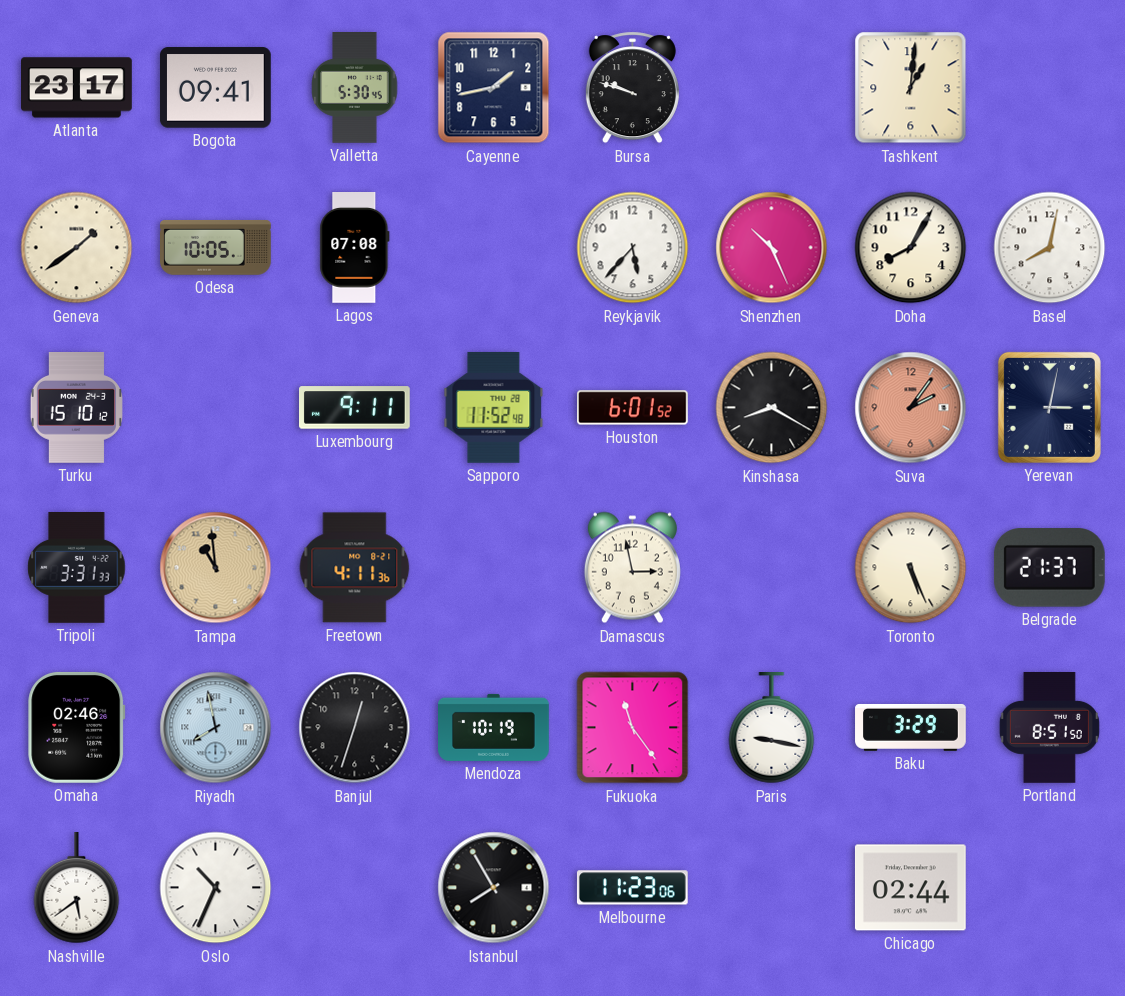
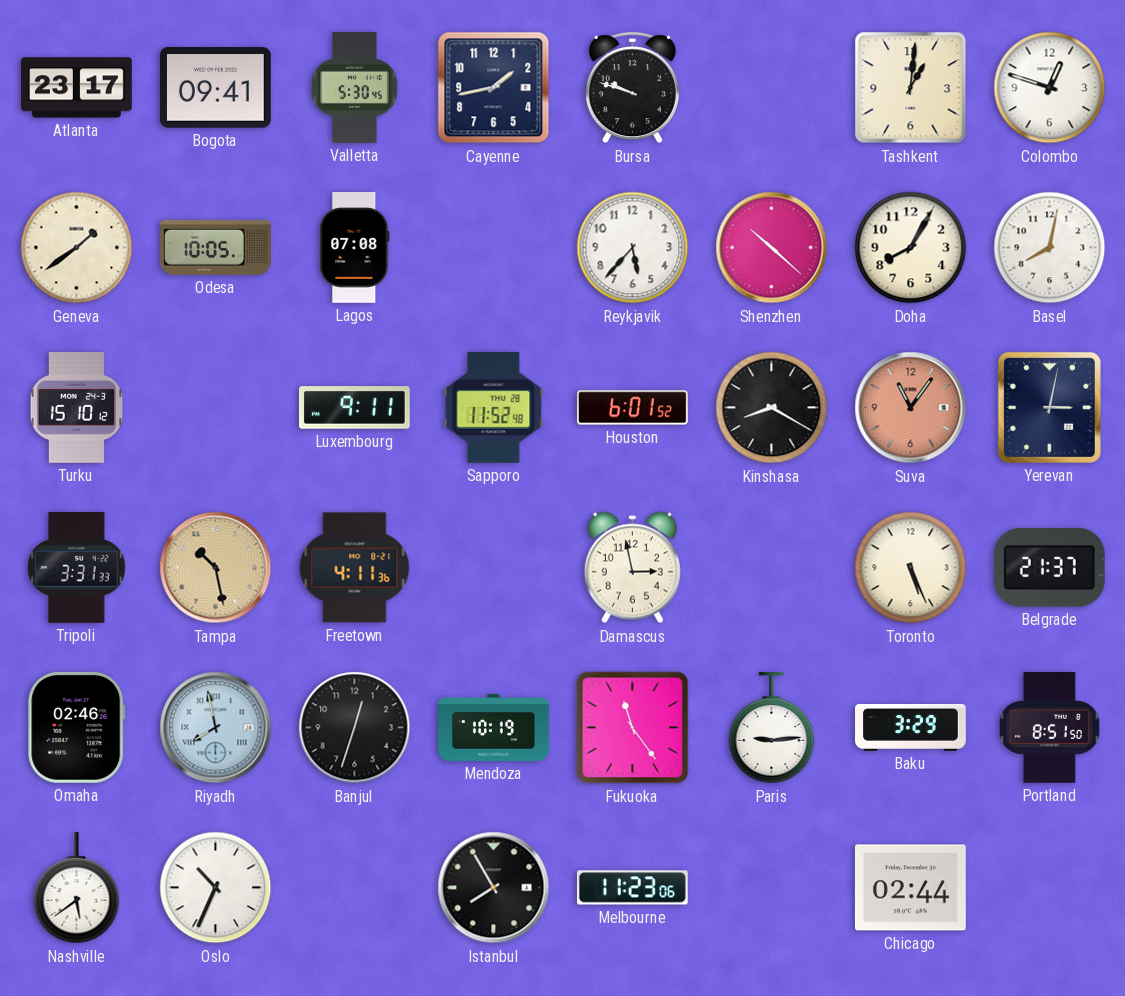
Colombo: none -> 12:48
Shenzhen: 10:26 -> 10:22
Suva: 2:06 -> 11:06
Tampa: 10:59 -> 10:28
Paris: 9:17 -> 9:14
